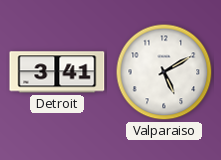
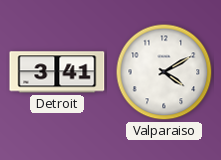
Valparaiso: 5:10 -> 4:10
